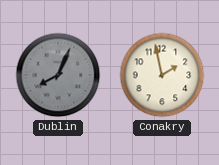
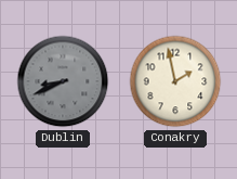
Dublin: 8:04 -> 8:41
